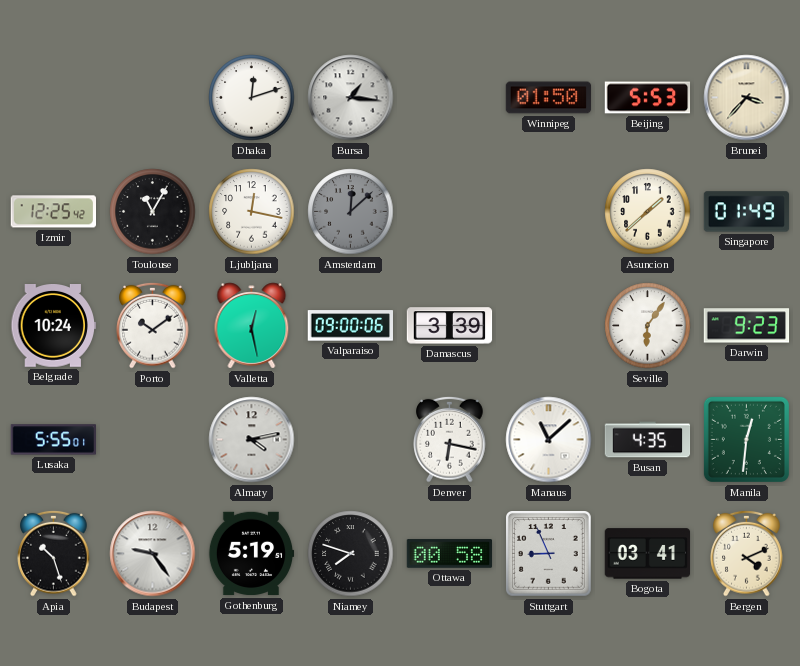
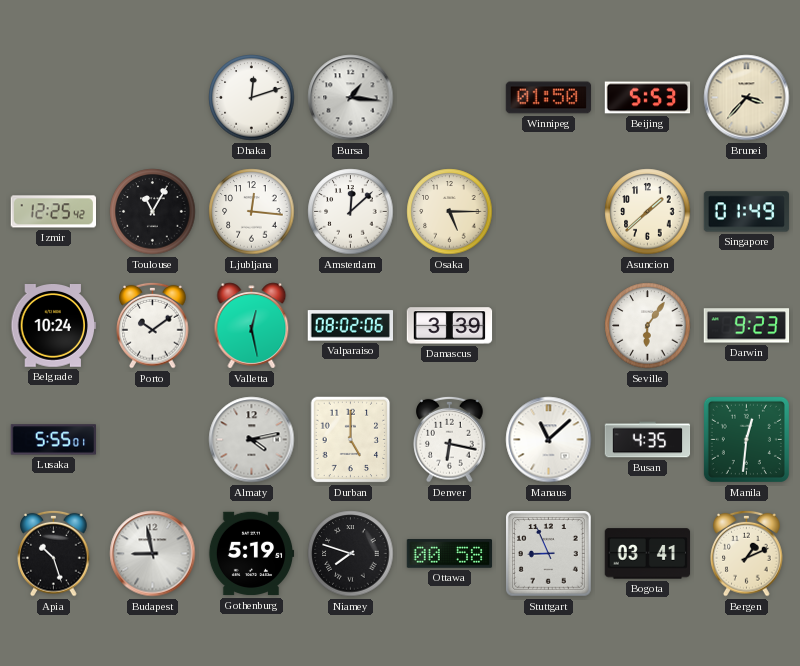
Ljubljana: 12:17 -> 12:16
Amsterdam dial: grey -> white
Osaka: none -> 5:15
Valparaiso: 09:00 -> 08:02
Durban: none -> 5:00
Budapest: 9:24 -> 8:58
Bergen: 4:11 -> 1:11
